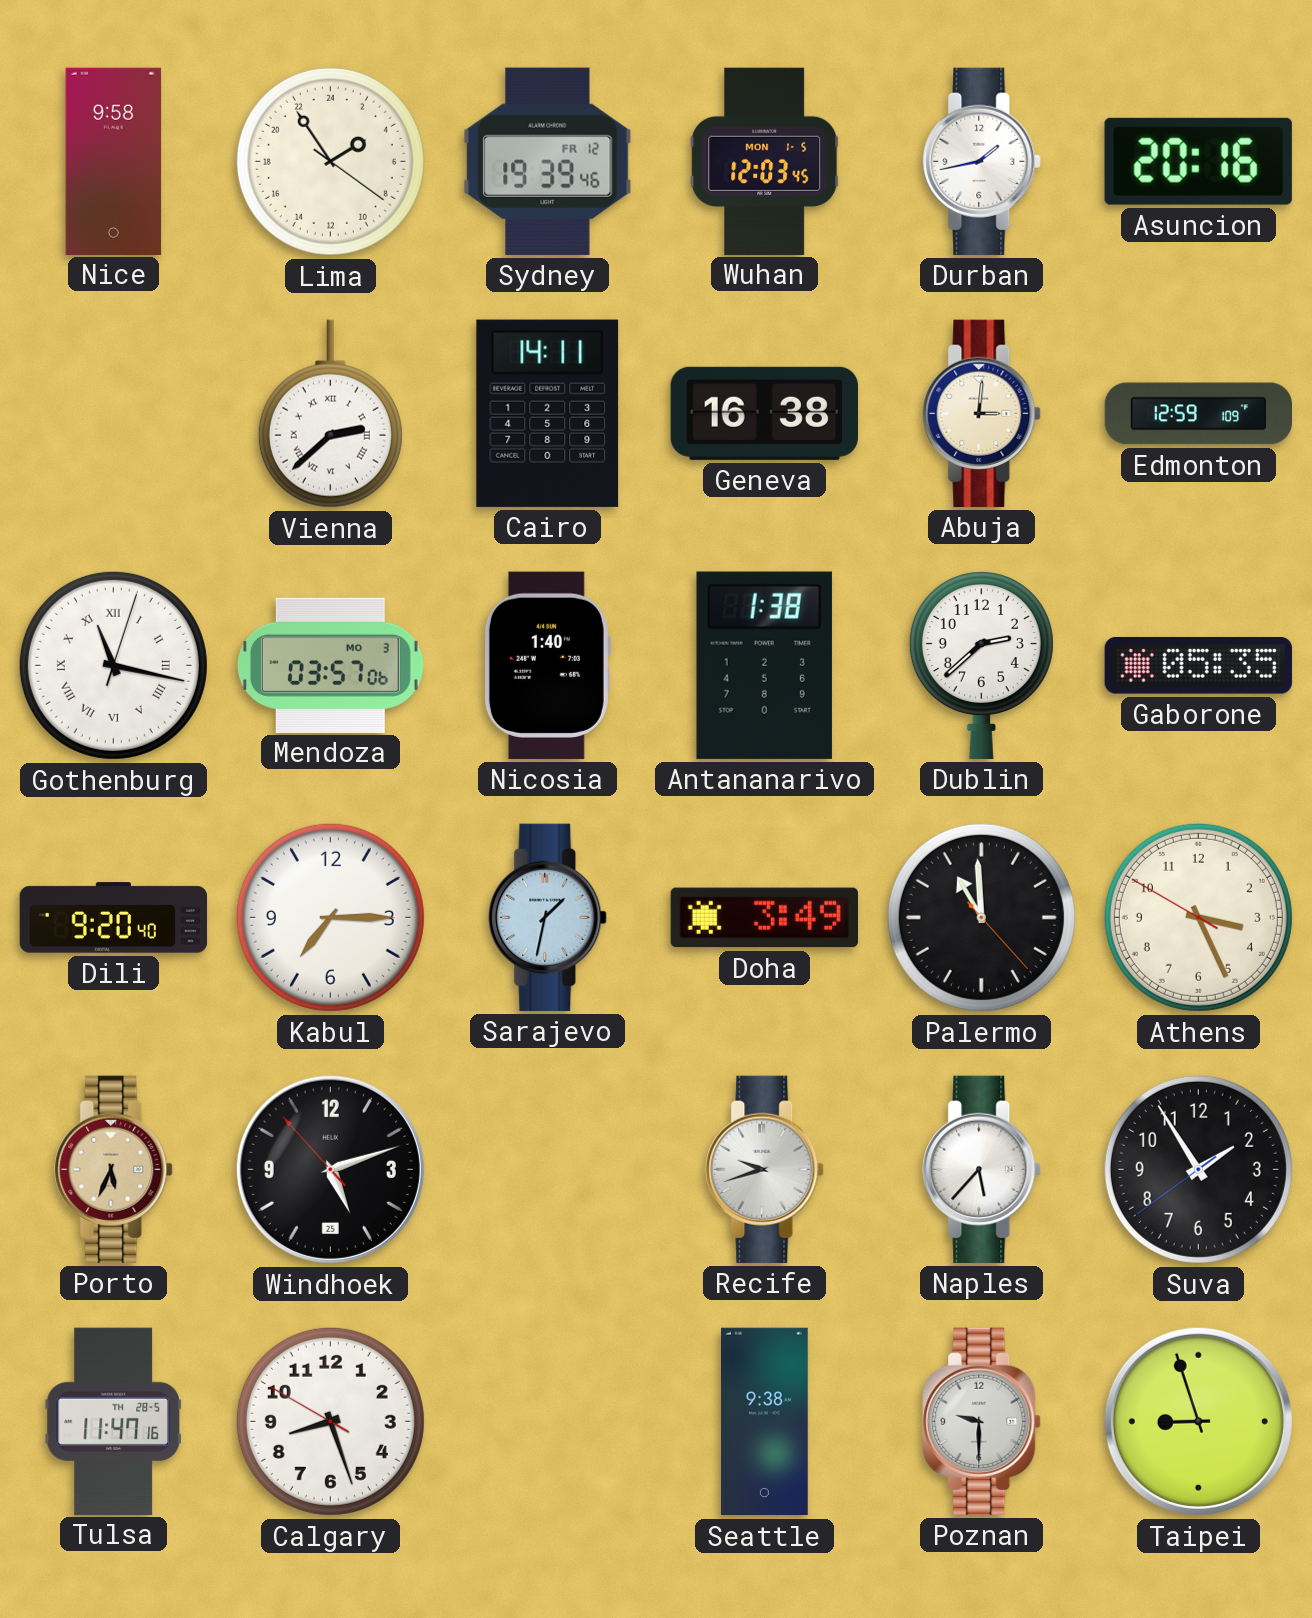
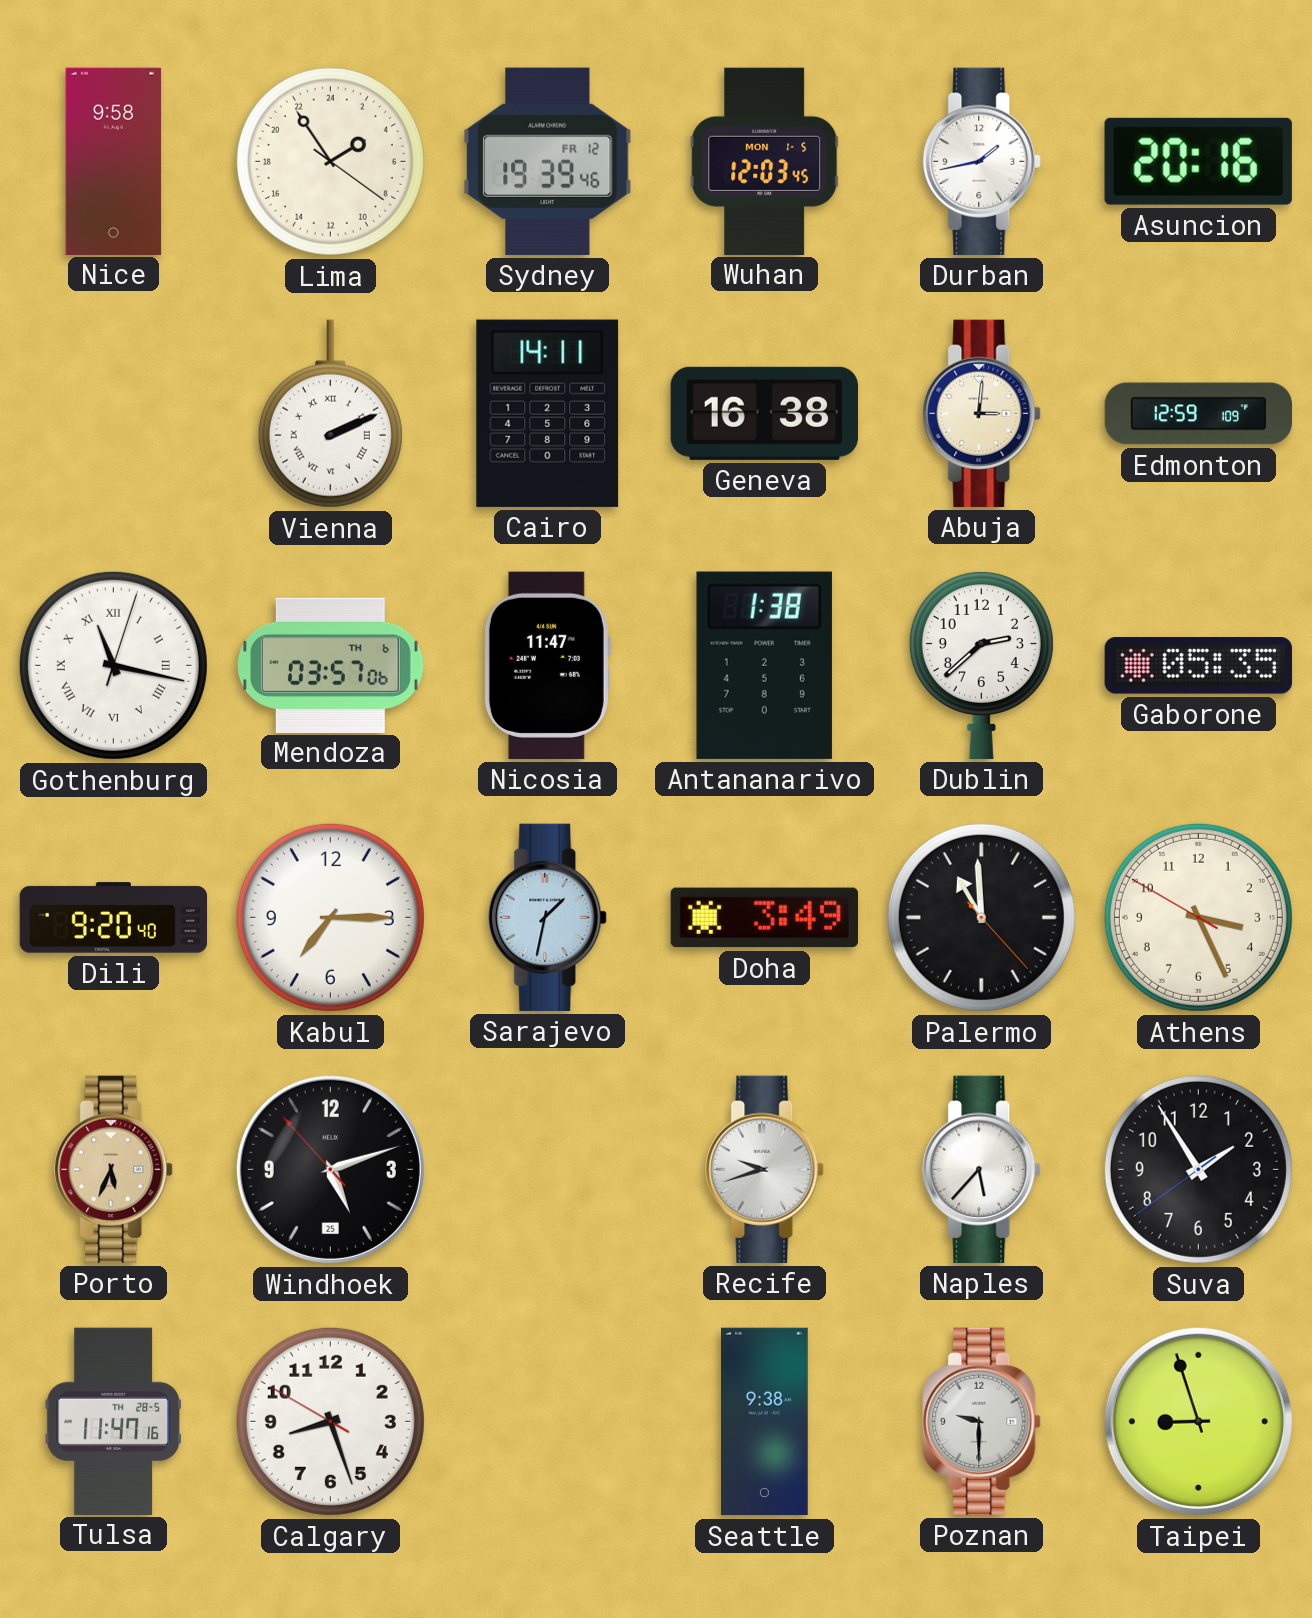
Vienna: 2:38 -> 2:11
Mendoza date: MO 3 -> TH 6
Nicosia: 1:40 -> 11:47
